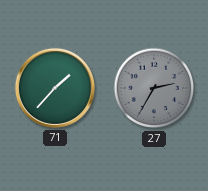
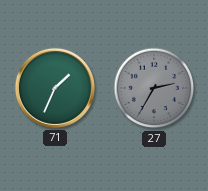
71: 1:37 -> 1:34
